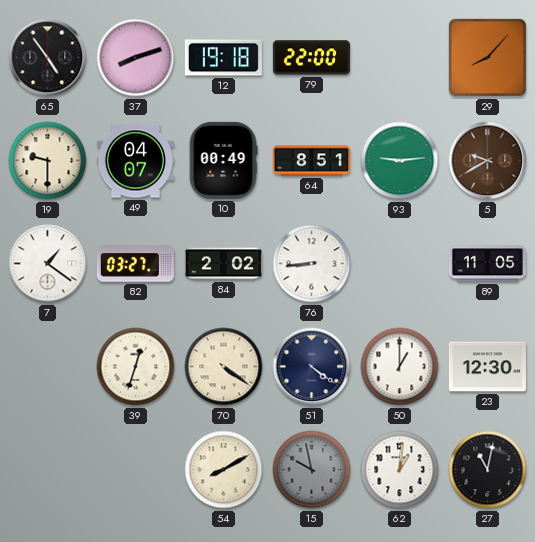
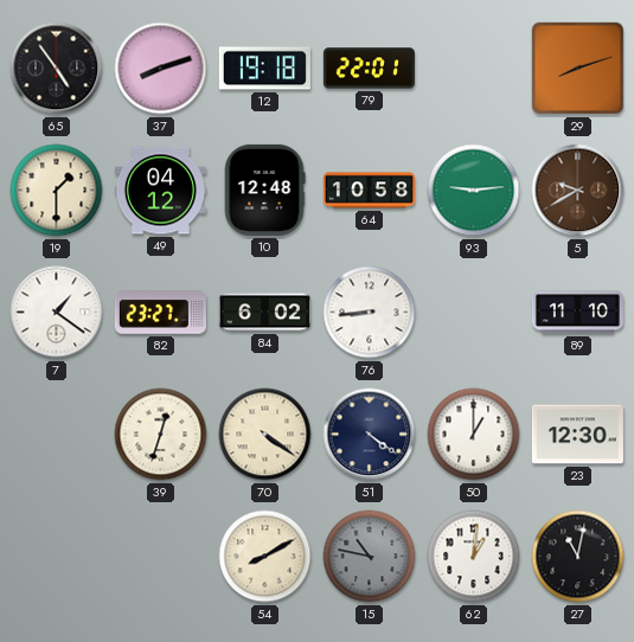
79: 22:00 -> 22:01
29: 8:07 -> 8:12
19: 9:30 -> 1:30
49: 04:07 -> 04:12
10: 00:49 -> 12:48
64: 8:51 -> 10:58
82: 03:27 -> 23:27
84: 2:02 -> 6:02
89: 11:05 -> 11:10
15: 9:58 -> 10:47
